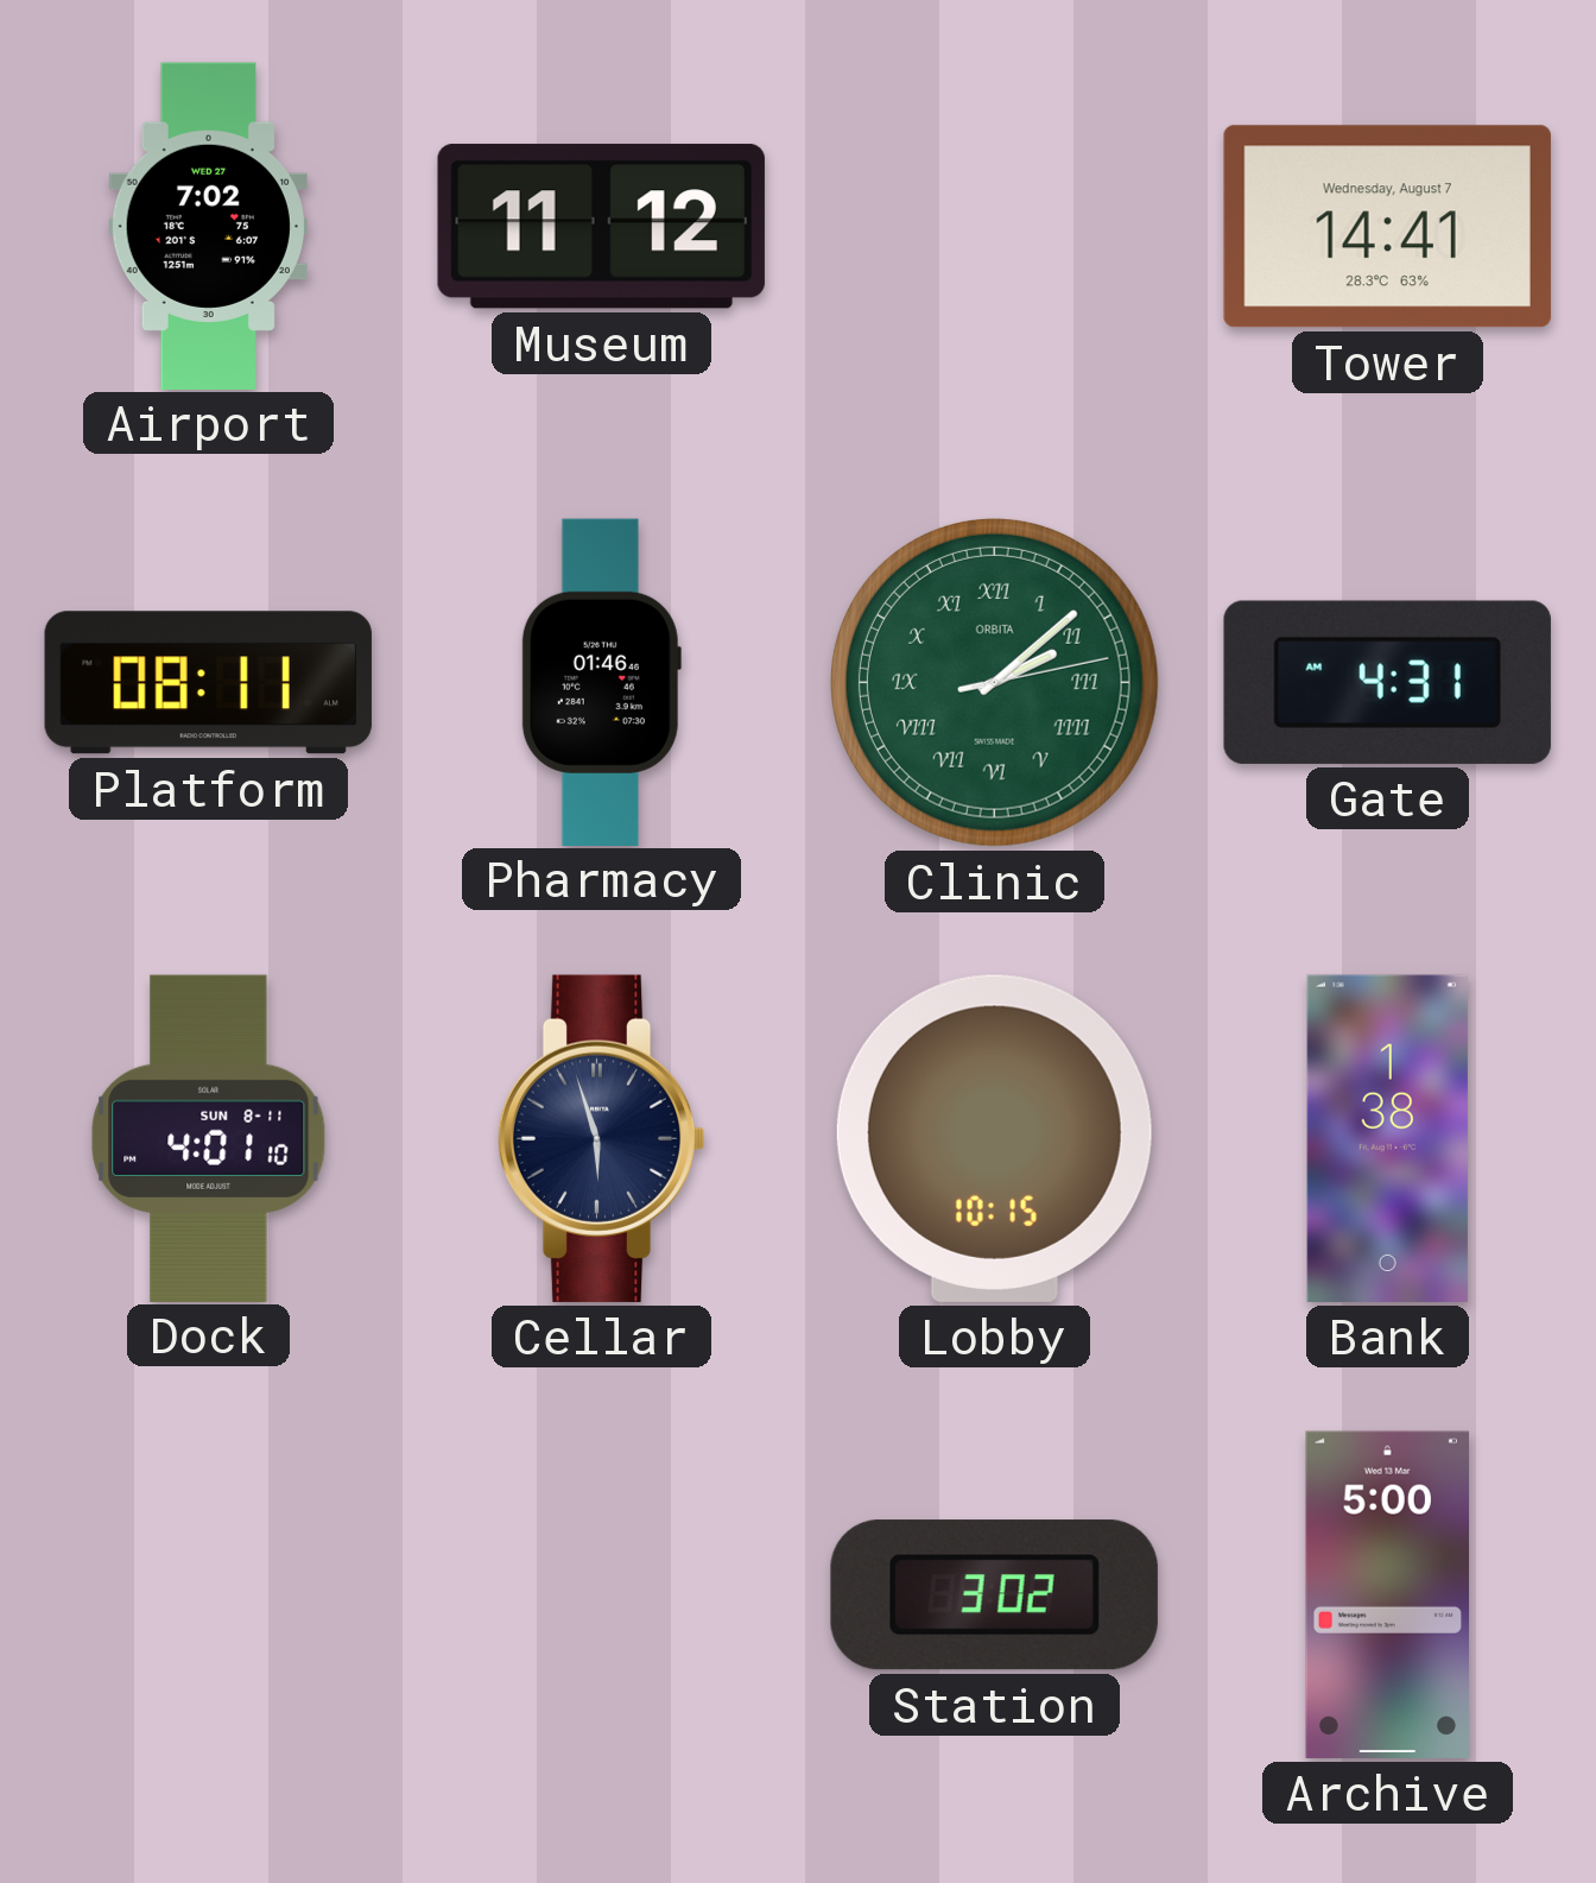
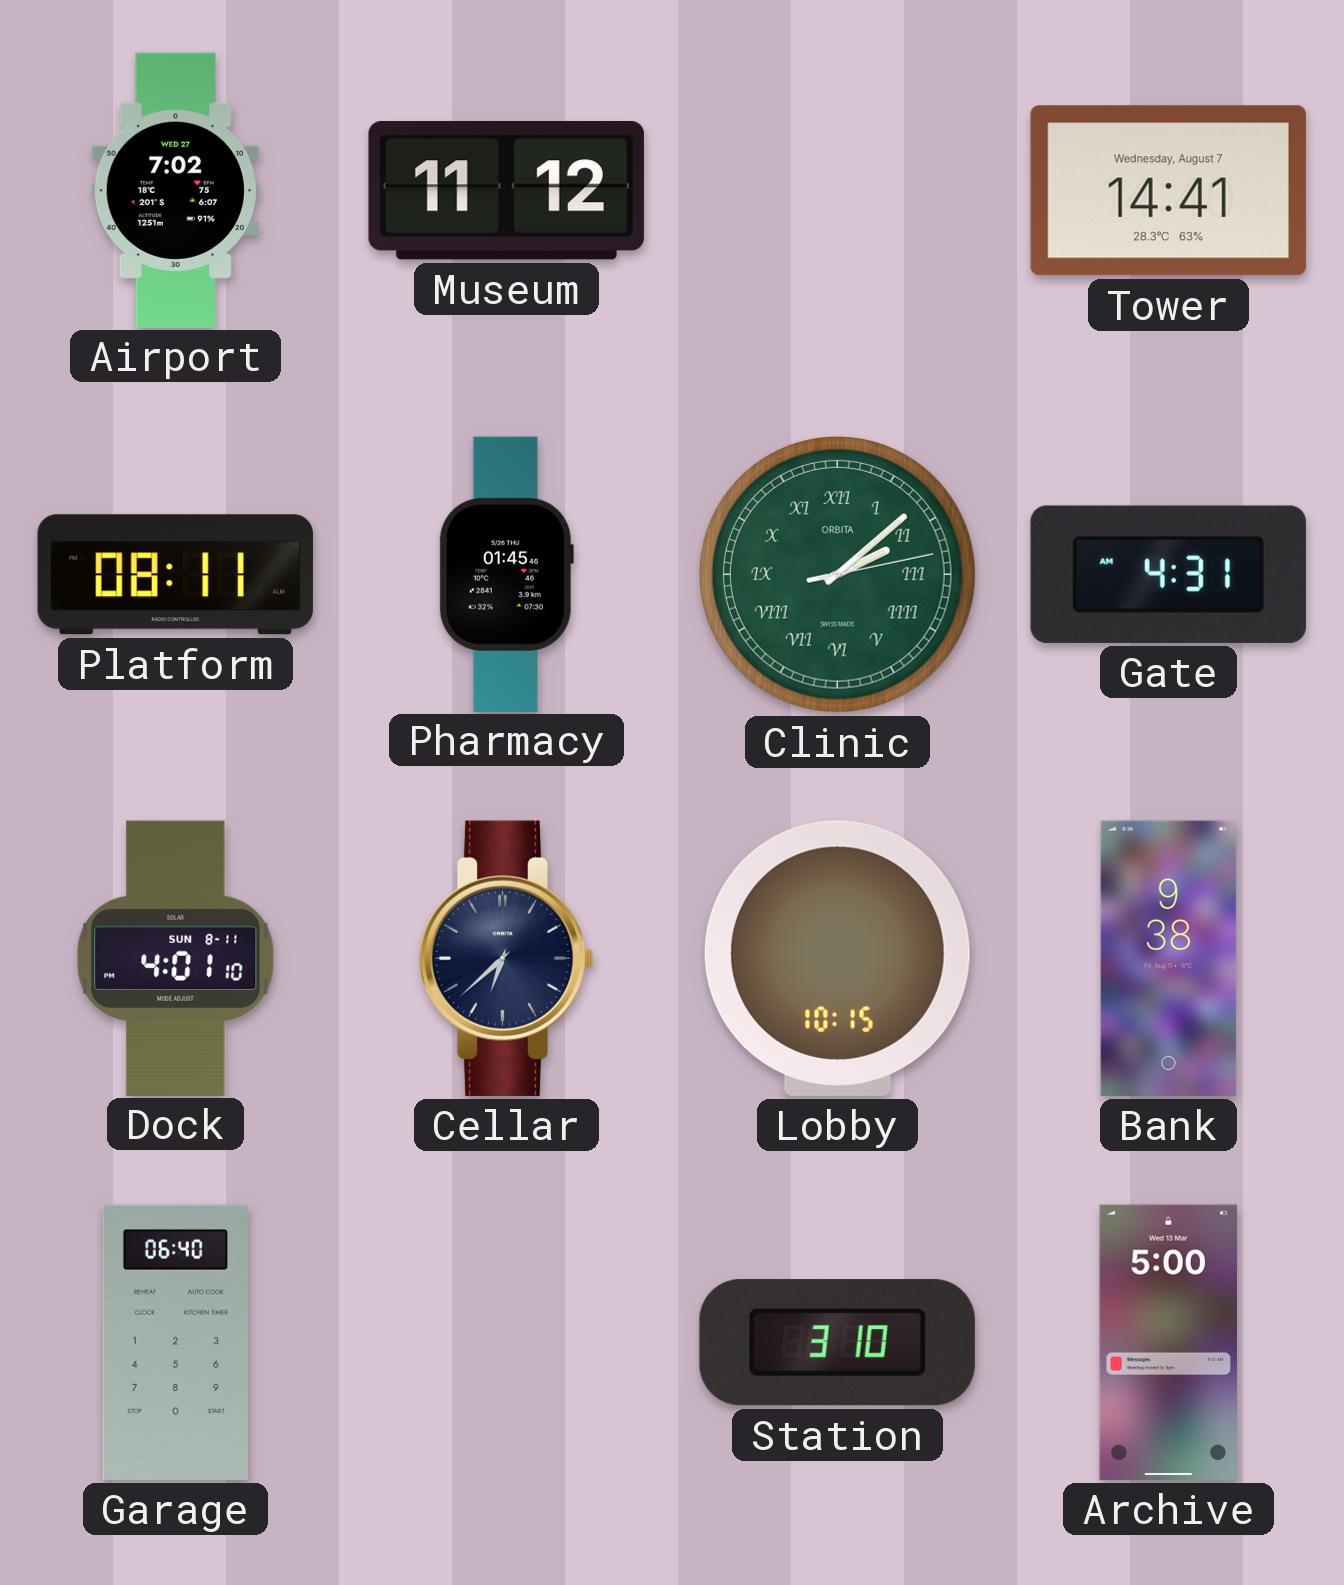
Pharmacy: 01:46 -> 01:45
Cellar: 5:57 -> 6:38
Bank: 1:38 -> 9:38
Garage: none -> 06:40
Station: 3:02 -> 3:10
